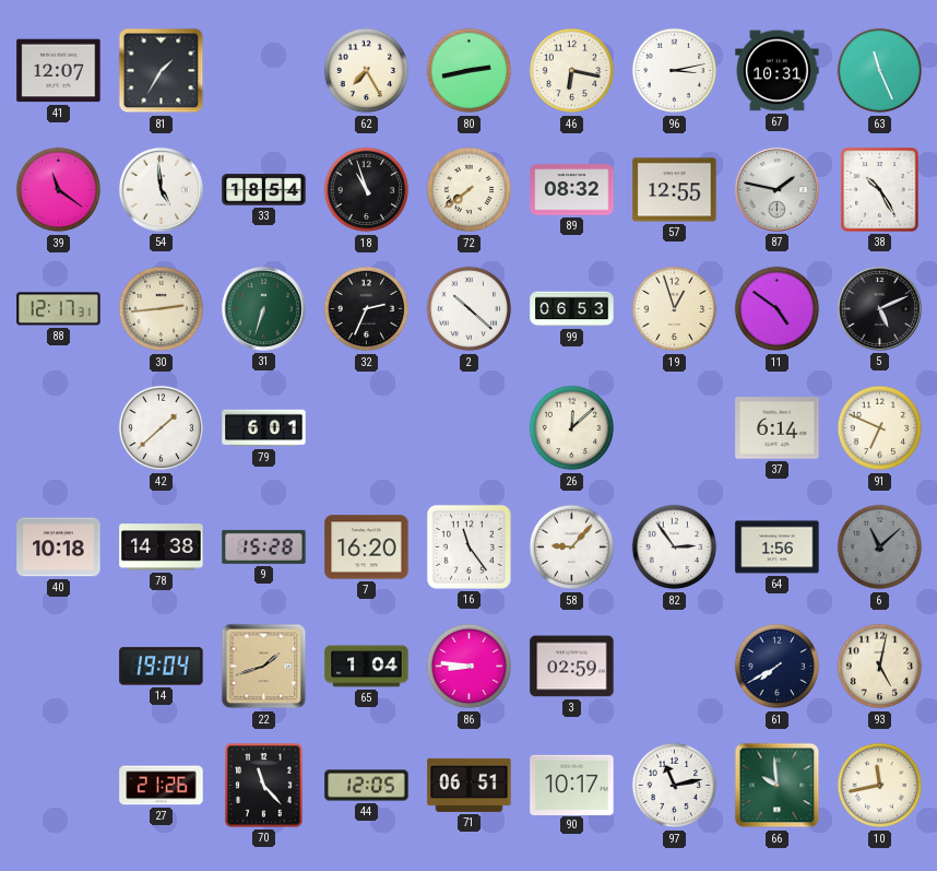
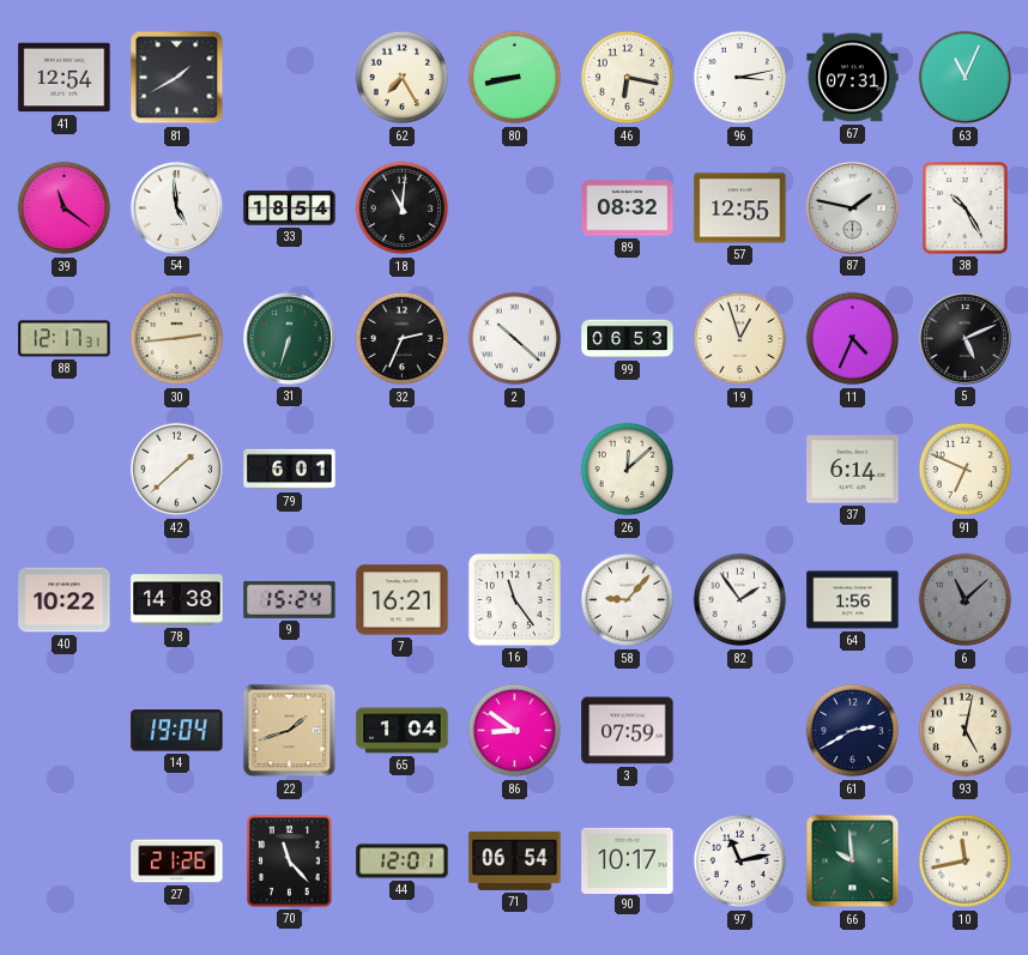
41: 12:07 -> 12:54
81: 1:35 -> 1:40
80: 2:43 -> 8:43
67: 10:31 -> 07:31
63: 11:26 -> 11:04
18: 10:57 -> 11:01
72: 7:39 -> none
11: 4:51 -> 4:34
40: 10:18 -> 10:22
9: 15:28 -> 15:24
7: 16:20 -> 16:21
82: 2:54 -> 1:54
86: 8:46 -> 8:51
3: 02:59 -> 07:59
61: 7:40 -> 2:40
44: 12:05 -> 12:01
71: 06:51 -> 06:54
